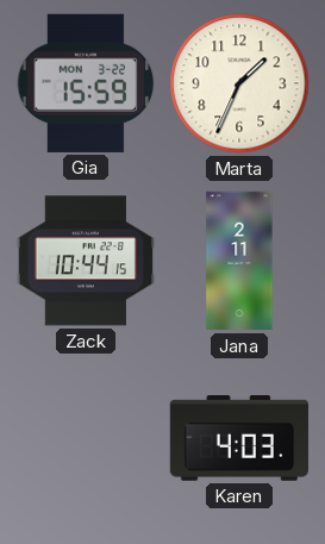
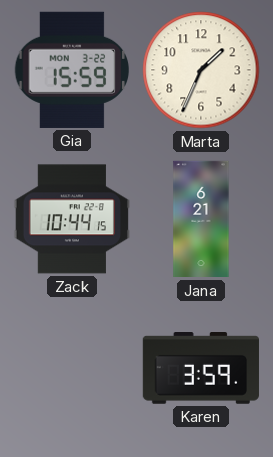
Jana: 2:11 -> 6:21
Karen: 4:03 -> 3:59
